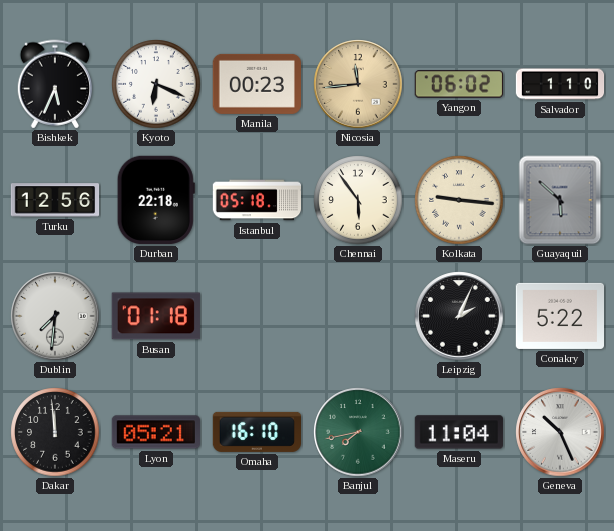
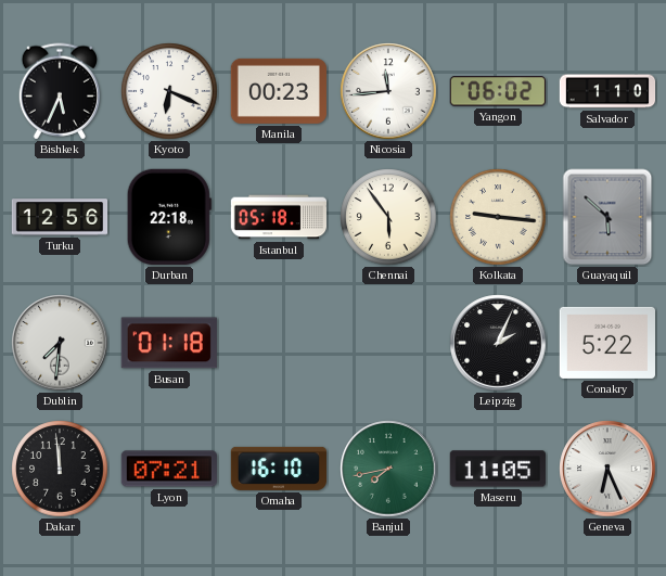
Nicosia dial: champagne -> white
Lyon: 05:21 -> 07:21
Maseru: 11:04 -> 11:05
Geneva: 10:26 -> 6:26
